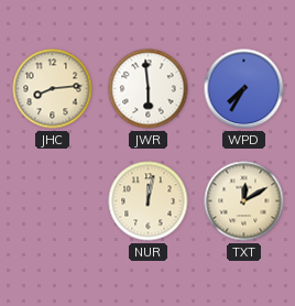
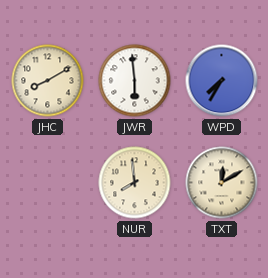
JHC: 8:14 -> 8:10
NUR: 12:02 -> 7:59
